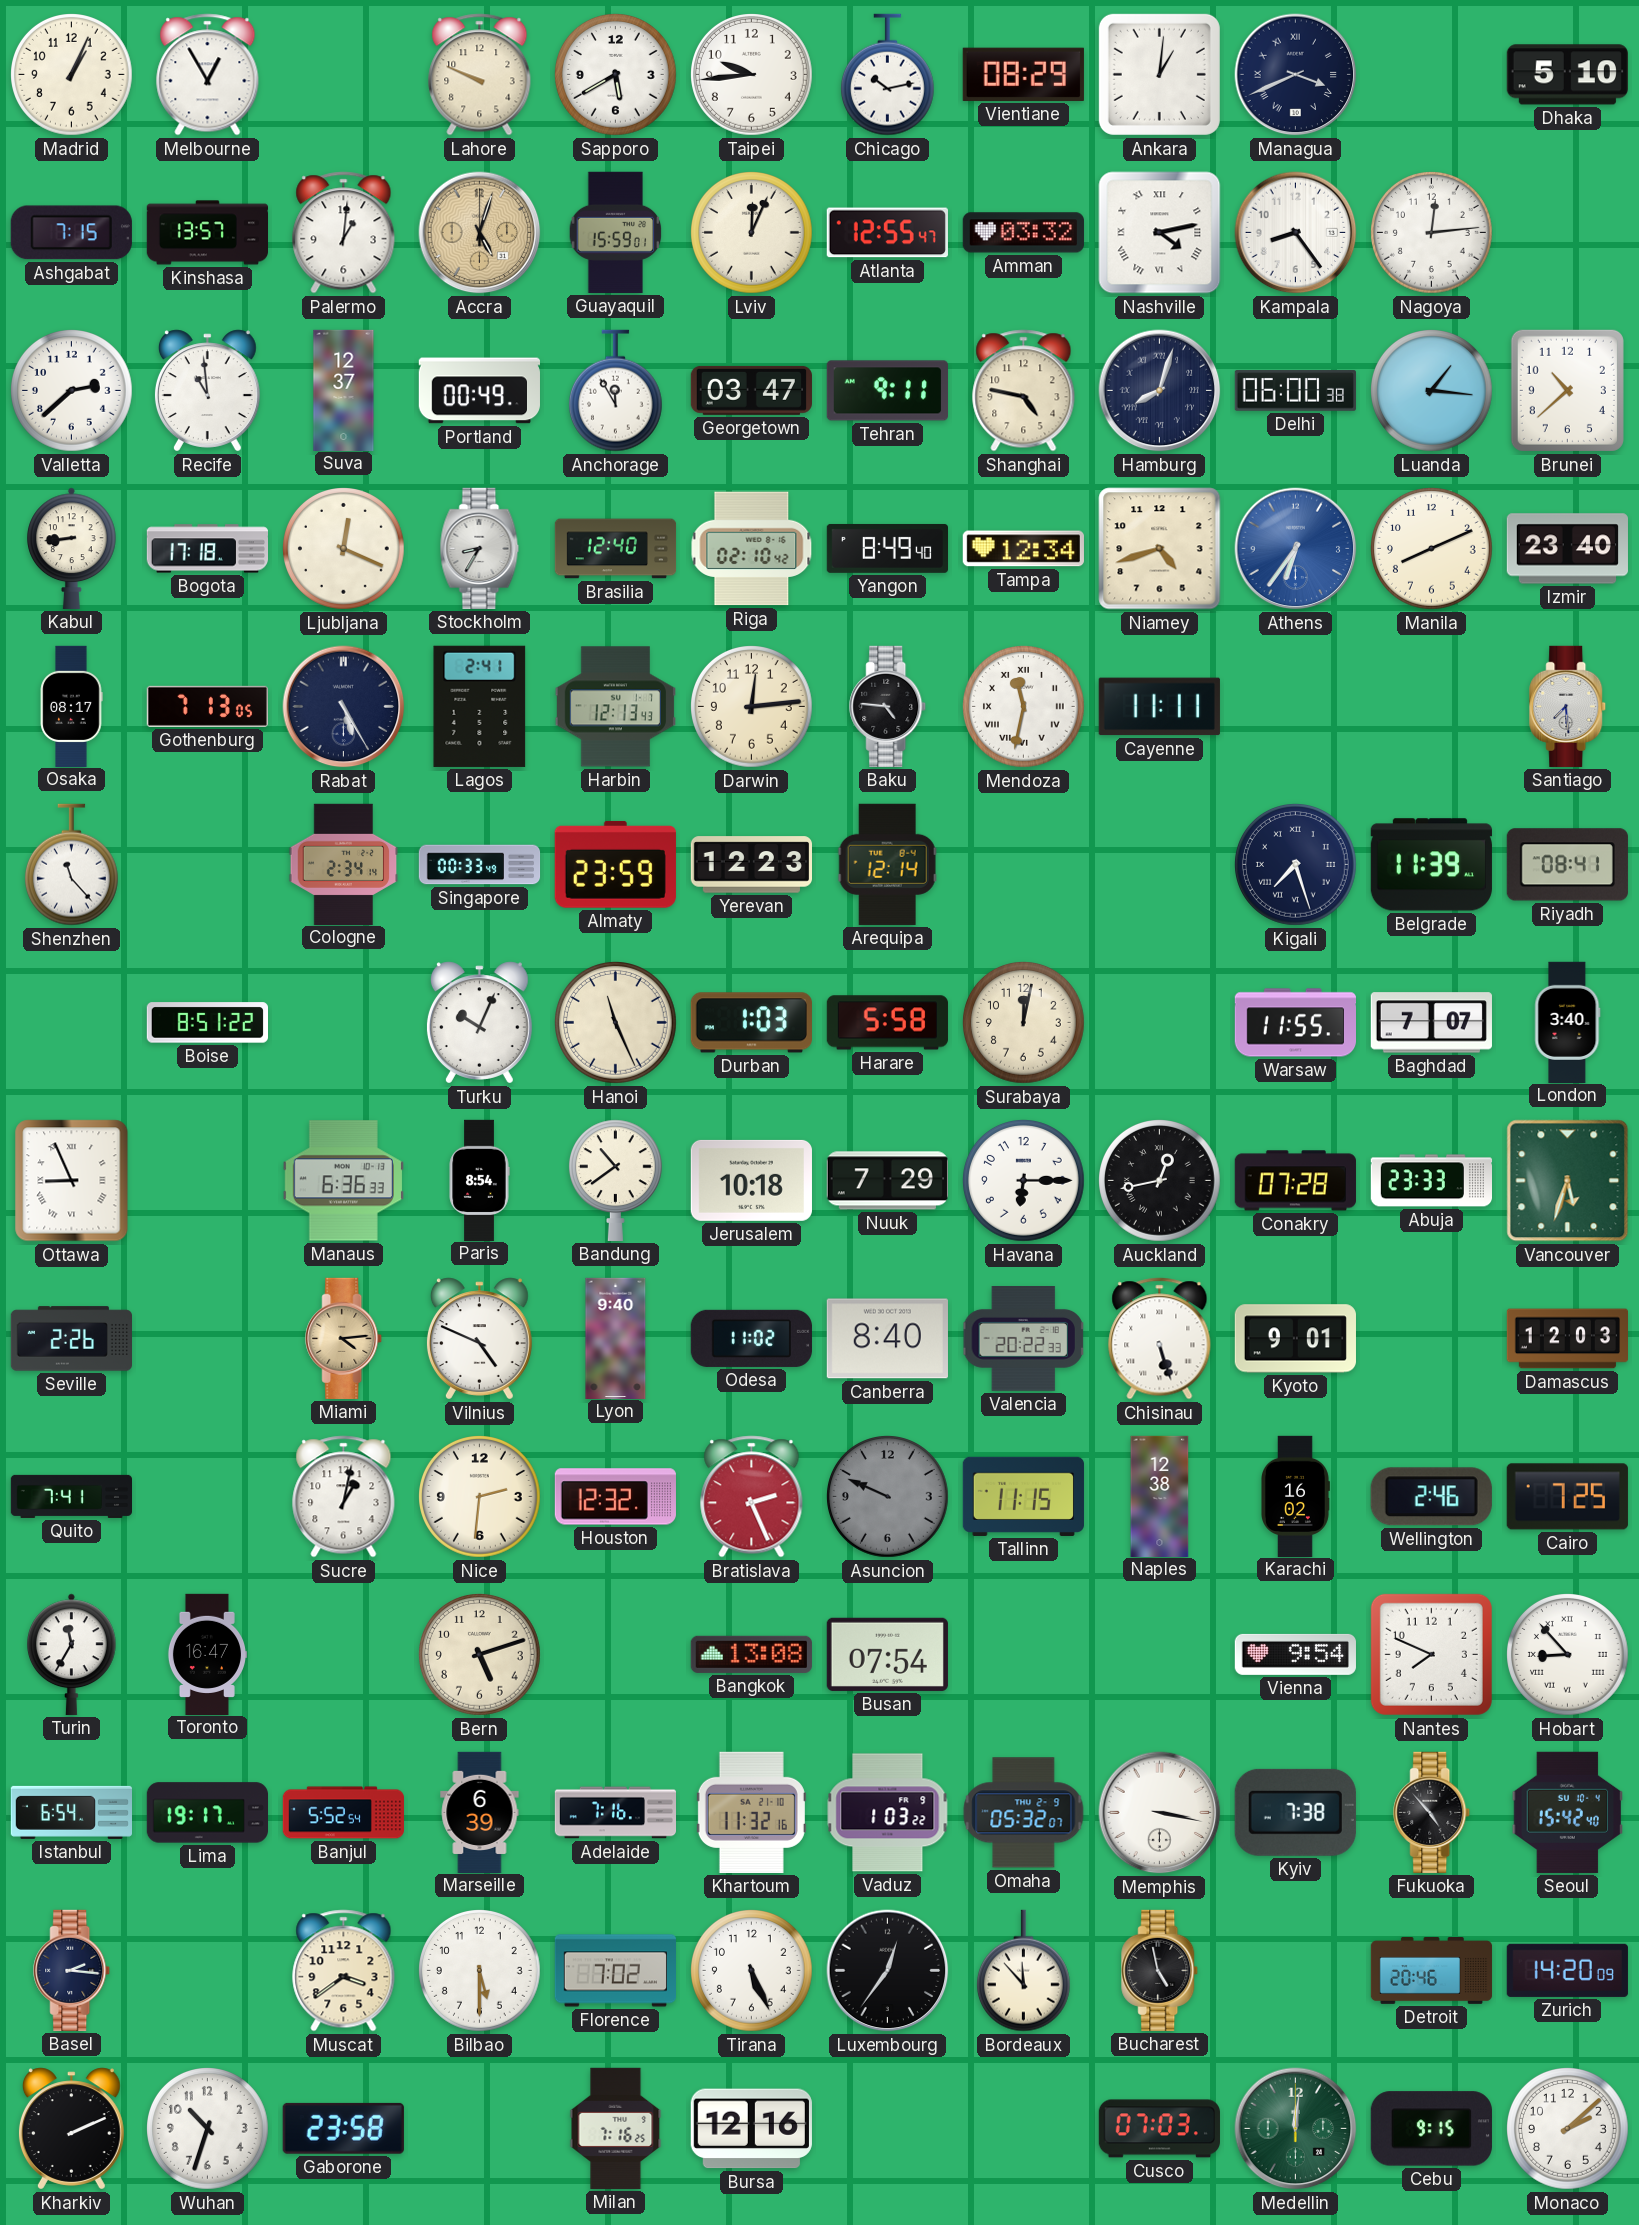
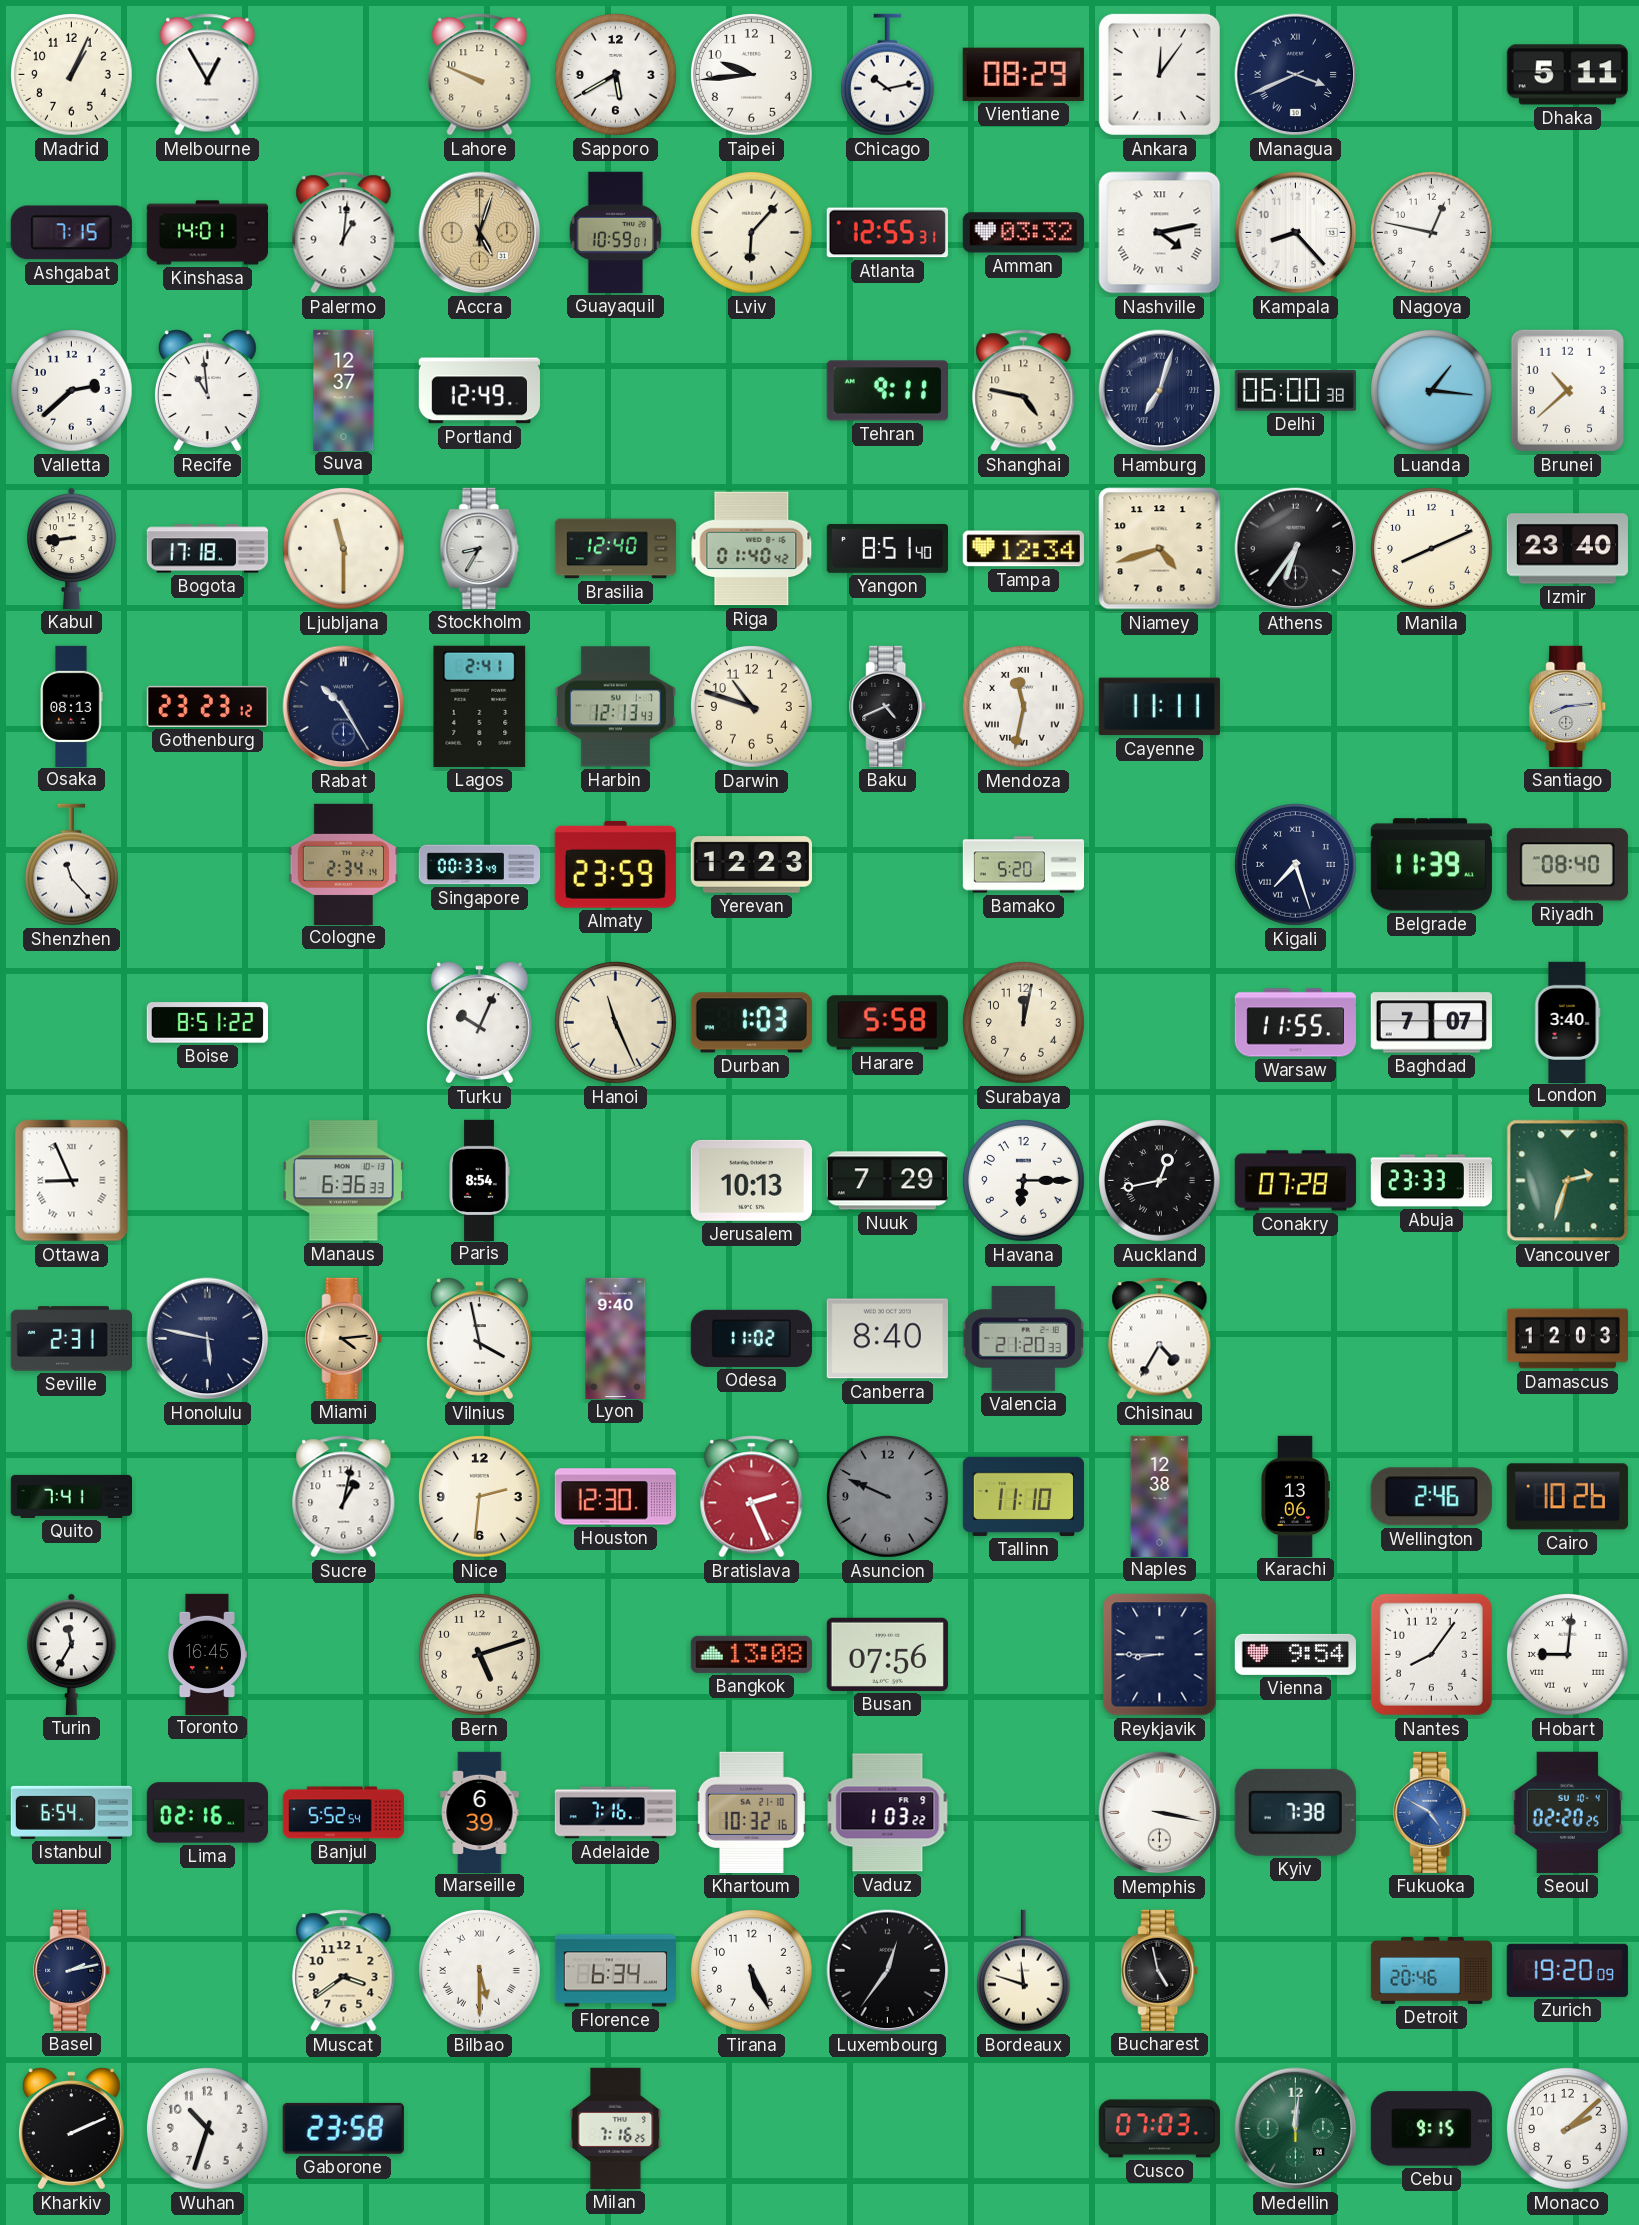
Ankara: 1:01 -> 12:06
Dhaka: 5:10 -> 5:11
Kinshasa: 13:57 -> 14:01
Guayaquil: 15:59 -> 10:59
Lviv: 12:04 -> 6:07
Atlanta: 12:55:47 -> 12:55:31
Kampala: 8:24 -> 8:23
Nagoya: 12:14 -> 12:47
Portland: 00:49 -> 12:49
Anchorage: 11:55 -> none
Georgetown: 03:47 -> none
Hamburg: 8:03 -> 7:03
Ljubljana: 12:19 -> 11:30
Riga: 02:10 -> 01:40
Yangon: 8:49 -> 8:51
Athens dial: blue -> black
Osaka: 08:17 -> 08:13
Gothenburg: 7:13 -> 23:23
Rabat: 5:25 -> 10:25
Darwin: 12:14 -> 10:48
Baku: 4:46 -> 4:41
Santiago: 7:29 -> 8:14
Arequipa: 12:14 -> none
Bamako: none -> 5:20
Riyadh: 08:41 -> 08:40
Bandung: 10:39 -> none
Jerusalem: 10:18 -> 10:13
Vancouver: 5:33 -> 2:33
Seville: 2:26 -> 2:31
Honolulu: none -> 5:47
Vilnius: 4:49 -> 3:58
Valencia: 20:22 -> 21:20
Chisinau: 5:27 -> 4:35
Kyoto: 9:01 -> none
Houston: 12:32 -> 12:30
Tallinn: 11:15 -> 11:10
Karachi: 16:02 -> 13:06
Cairo: 7:25 -> 10:26
Toronto: 16:47 -> 16:45
Busan: 07:54 -> 07:56
Reykjavik: none -> 8:45
Nantes: 7:49 -> 8:06
Hobart: 8:53 -> 9:01
Lima: 19:17 -> 02:16
Khartoum: 11:32 -> 10:32
Omaha: 05:32 -> none
Fukuoka: 4:53 -> 4:50
Fukuoka dial: black -> blue
Seoul: 15:42 -> 02:20
Basel: 2:16 -> 2:13
Bilbao numerals: Arabic -> Roman
Florence: 7:02 -> 6:34
Bordeaux: 11:53 -> 11:48
Zurich: 14:20 -> 19:20
Bursa: 12:16 -> none
